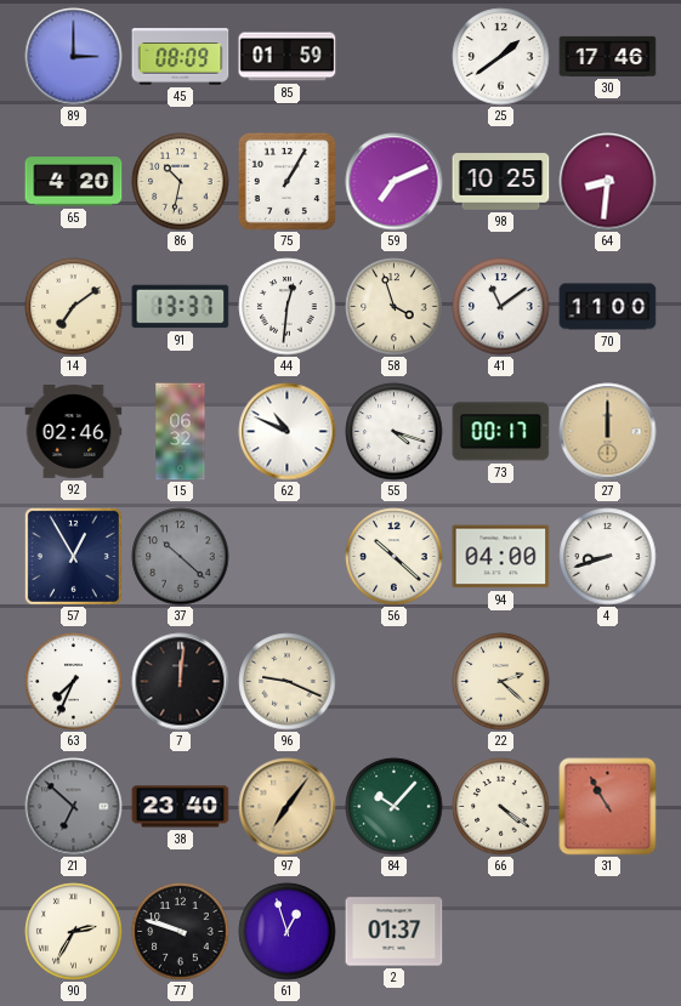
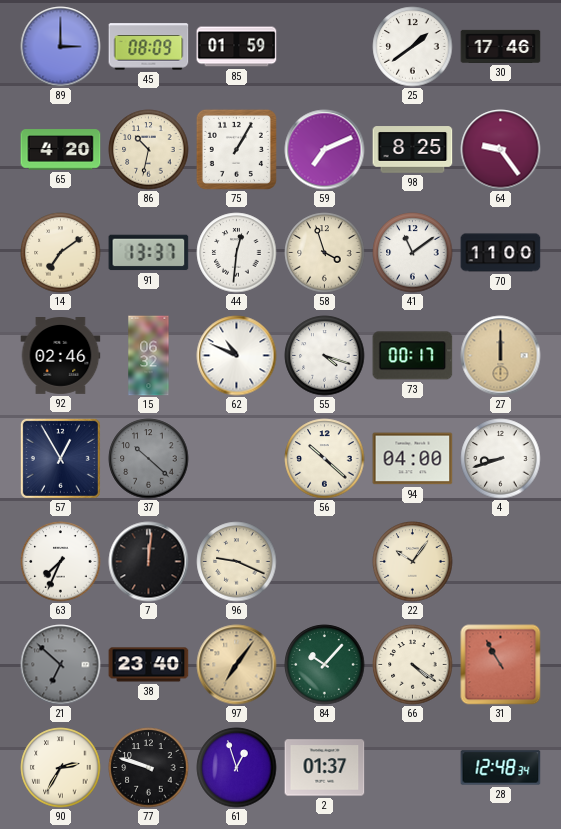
98: 10:25 -> 8:25
64: 8:31 -> 9:24
22: 2:22 -> 10:06
28: none -> 12:48
